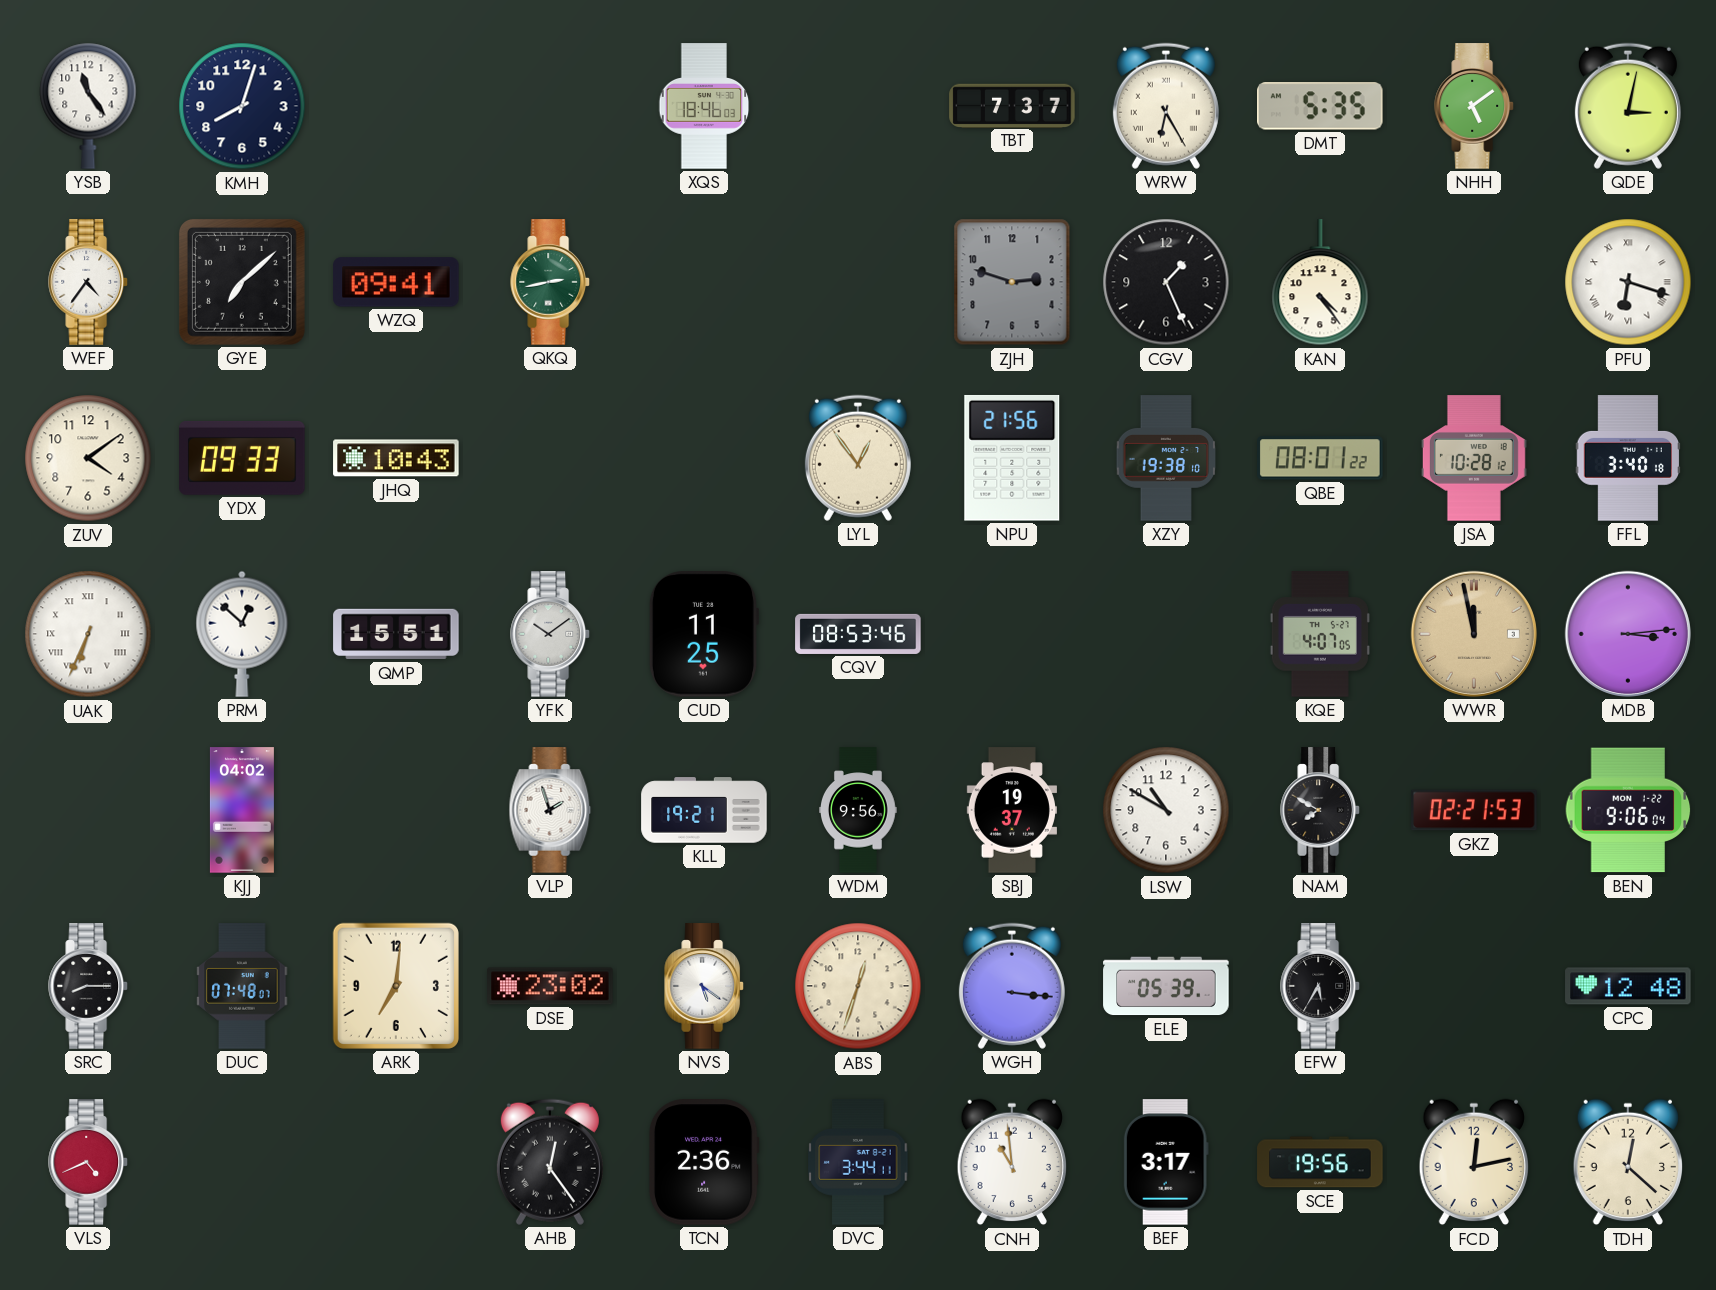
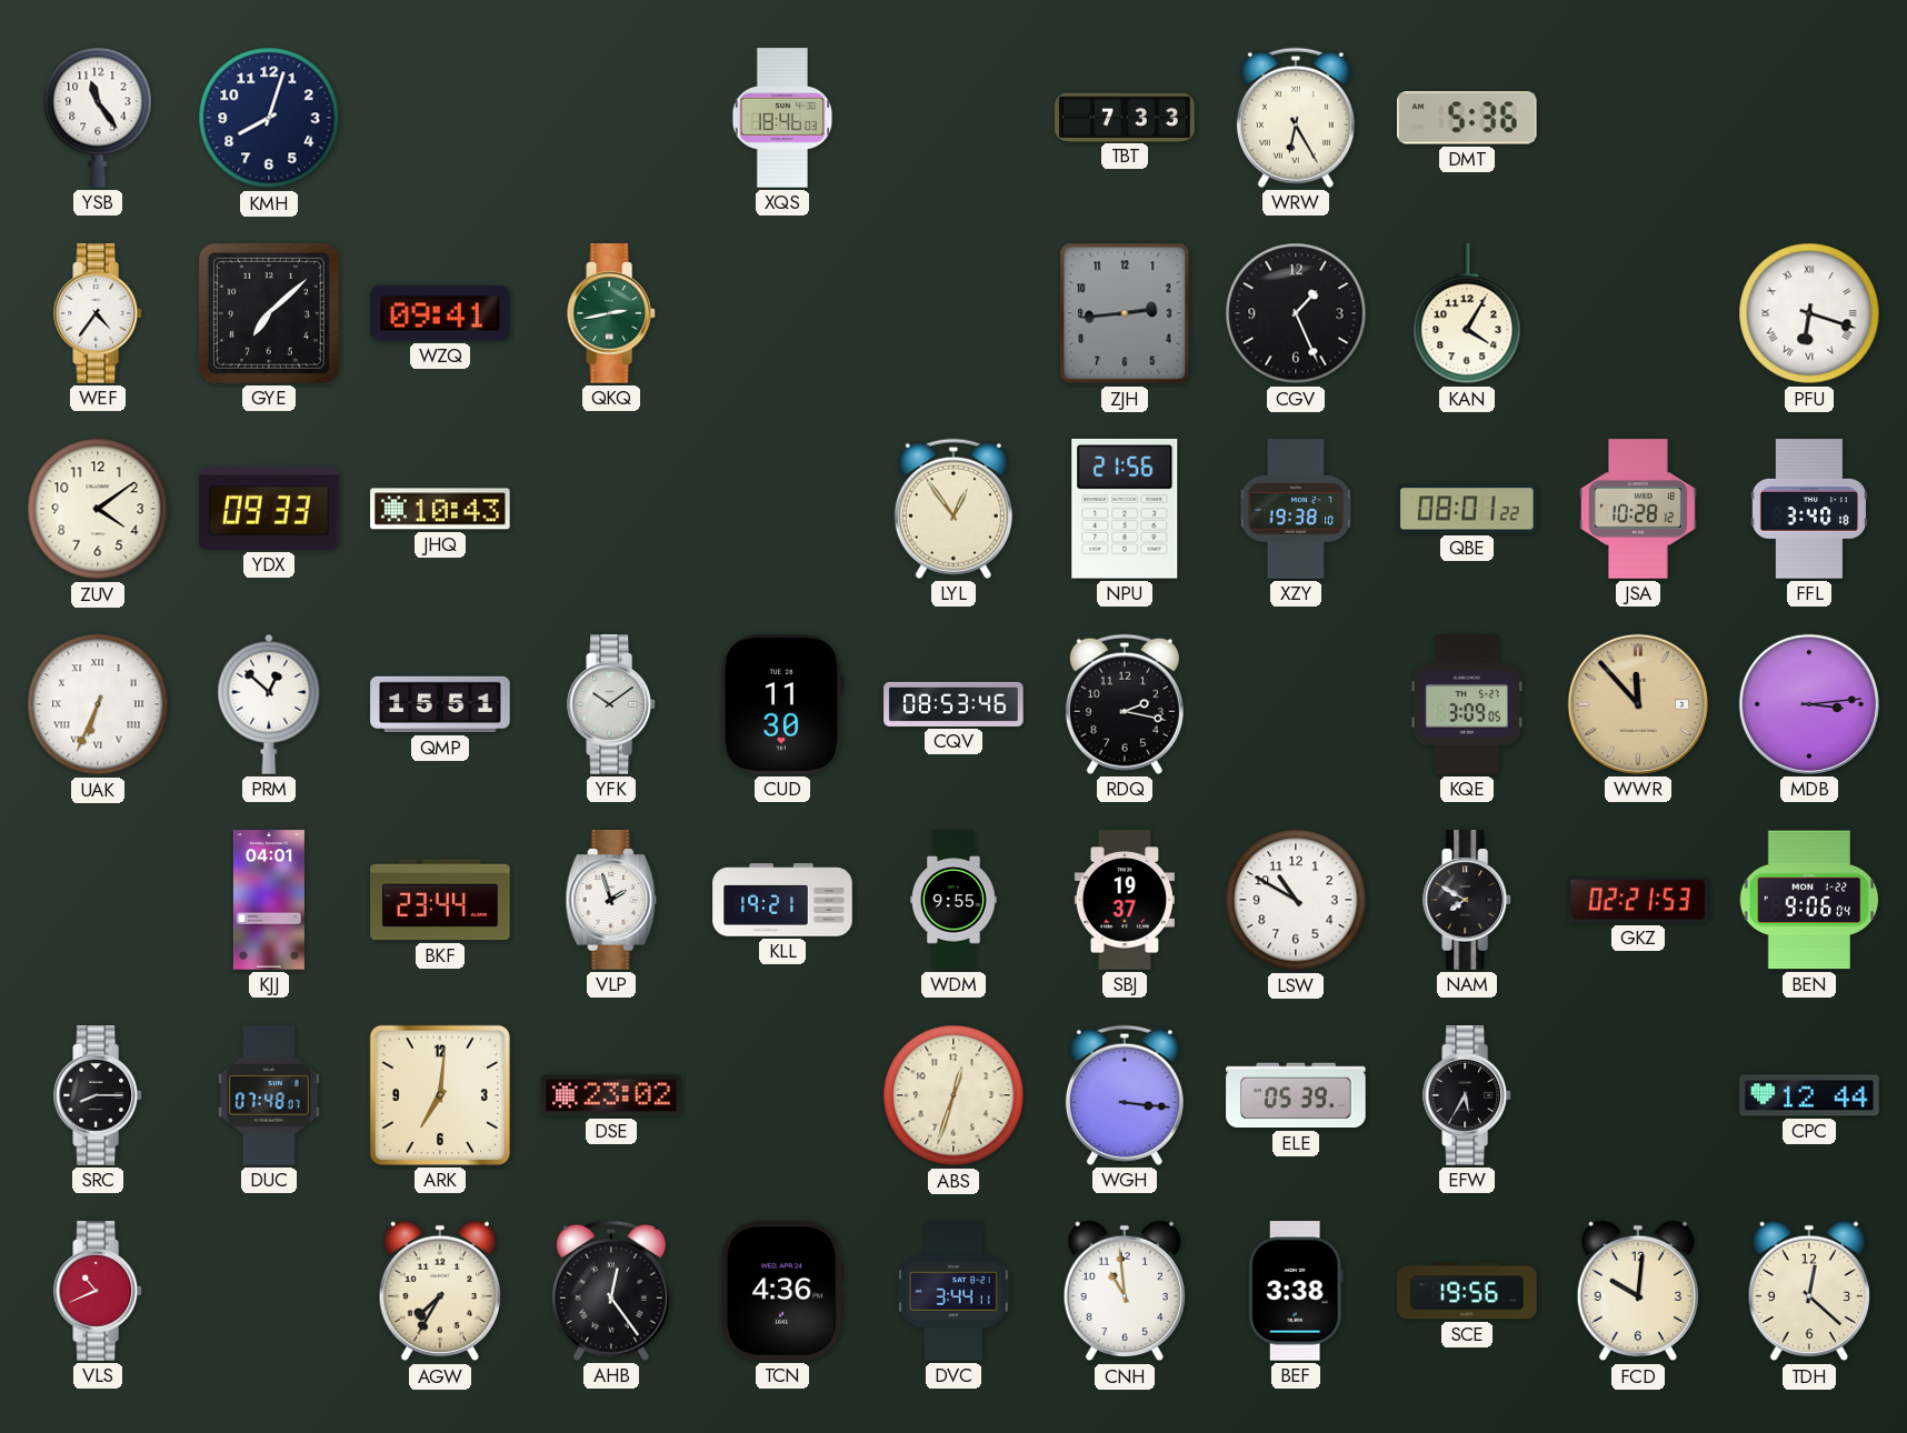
TBT: 7:37 -> 7:33
DMT: 5:35 -> 5:36
NHH: 5:09 -> none
QDE: 3:02 -> none
ZJH: 2:48 -> 2:44
KAN: 4:24 -> 4:05
CUD: 11:25 -> 11:30
RDQ: none -> 2:17
KQE: 4:07 -> 3:09
WWR: 11:58 -> 11:53
KJJ: 04:02 -> 04:01
BKF: none -> 23:44
WDM: 9:56 -> 9:55
NVS: 5:21 -> none
CPC: 12:48 -> 12:44
VLS: 4:41 -> 10:41
AGW: none -> 7:35
TCN: 2:36 -> 4:36
BEF: 3:17 -> 3:38
FCD: 12:13 -> 10:01
